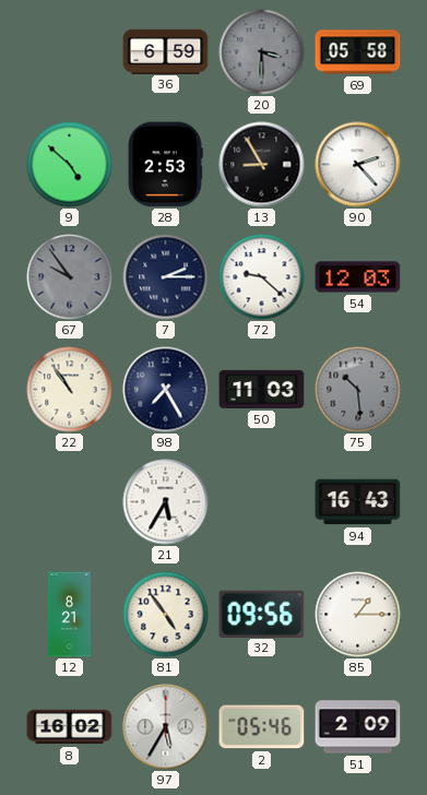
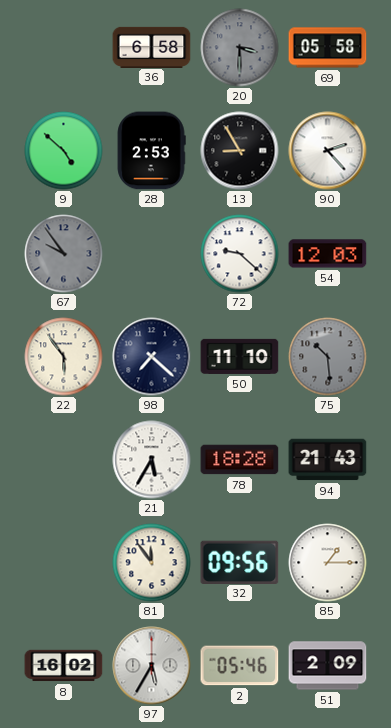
36: 6:59 -> 6:58
7: 2:15 -> none
22: 10:54 -> 5:54
98: 7:25 -> 7:22
50: 11:03 -> 11:10
78: none -> 18:28
94: 16:43 -> 21:43
12: 8:21 -> none
81: 4:54 -> 11:54
